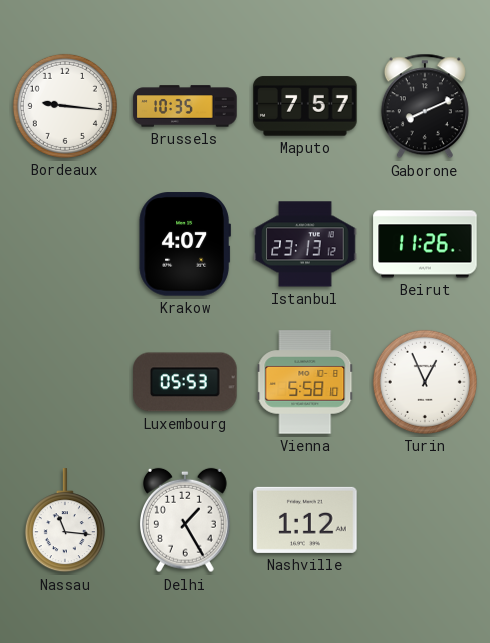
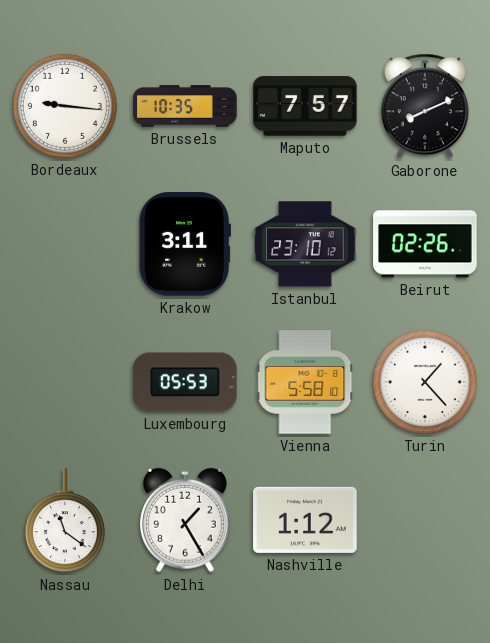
Krakow: 4:07 -> 3:11
Istanbul: 23:13 -> 23:10
Beirut: 11:26 -> 02:26
Turin: 12:56 -> 1:23
Nassau: 11:16 -> 11:21
